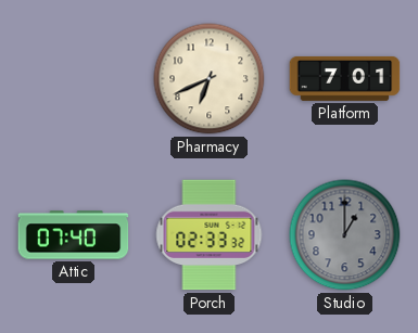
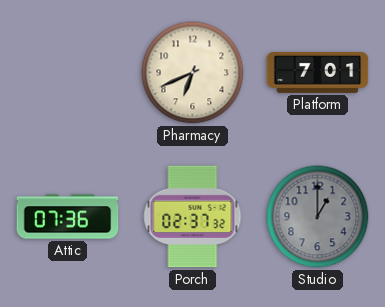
Attic: 07:40 -> 07:36
Porch: 02:33 -> 02:37
